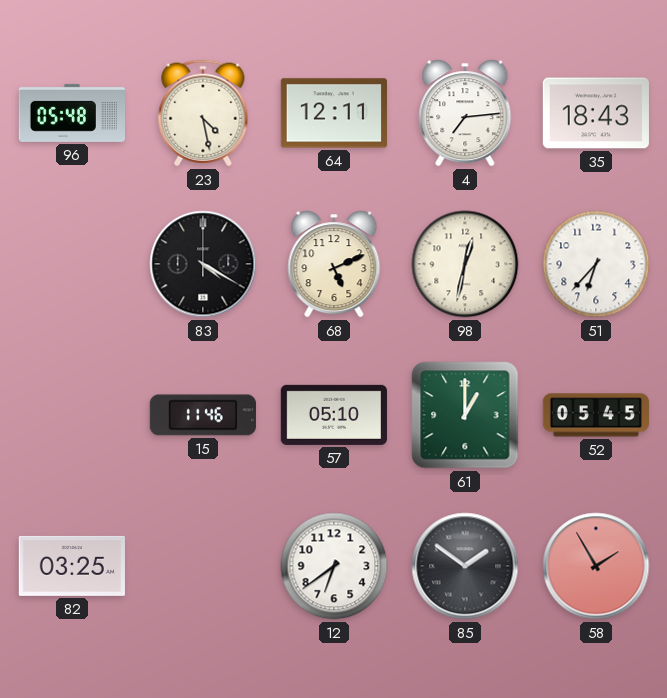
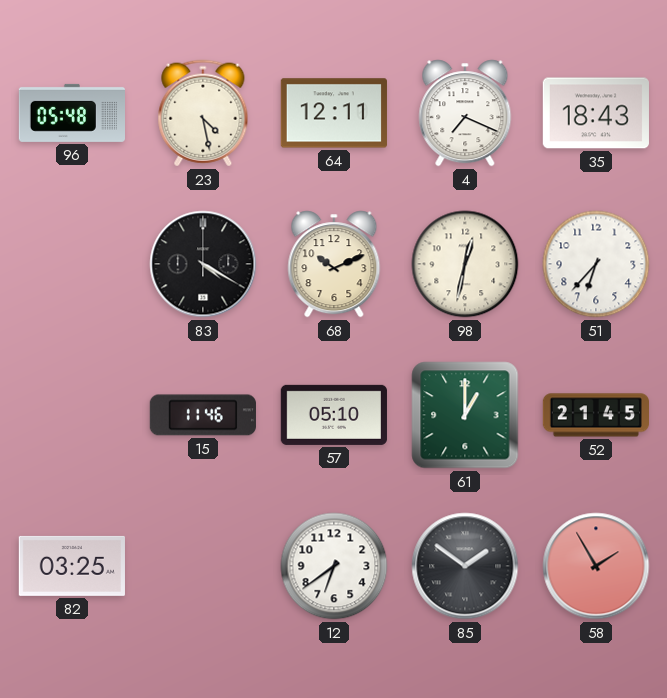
4: 7:14 -> 7:19
68: 5:11 -> 10:11
52: 05:45 -> 21:45
